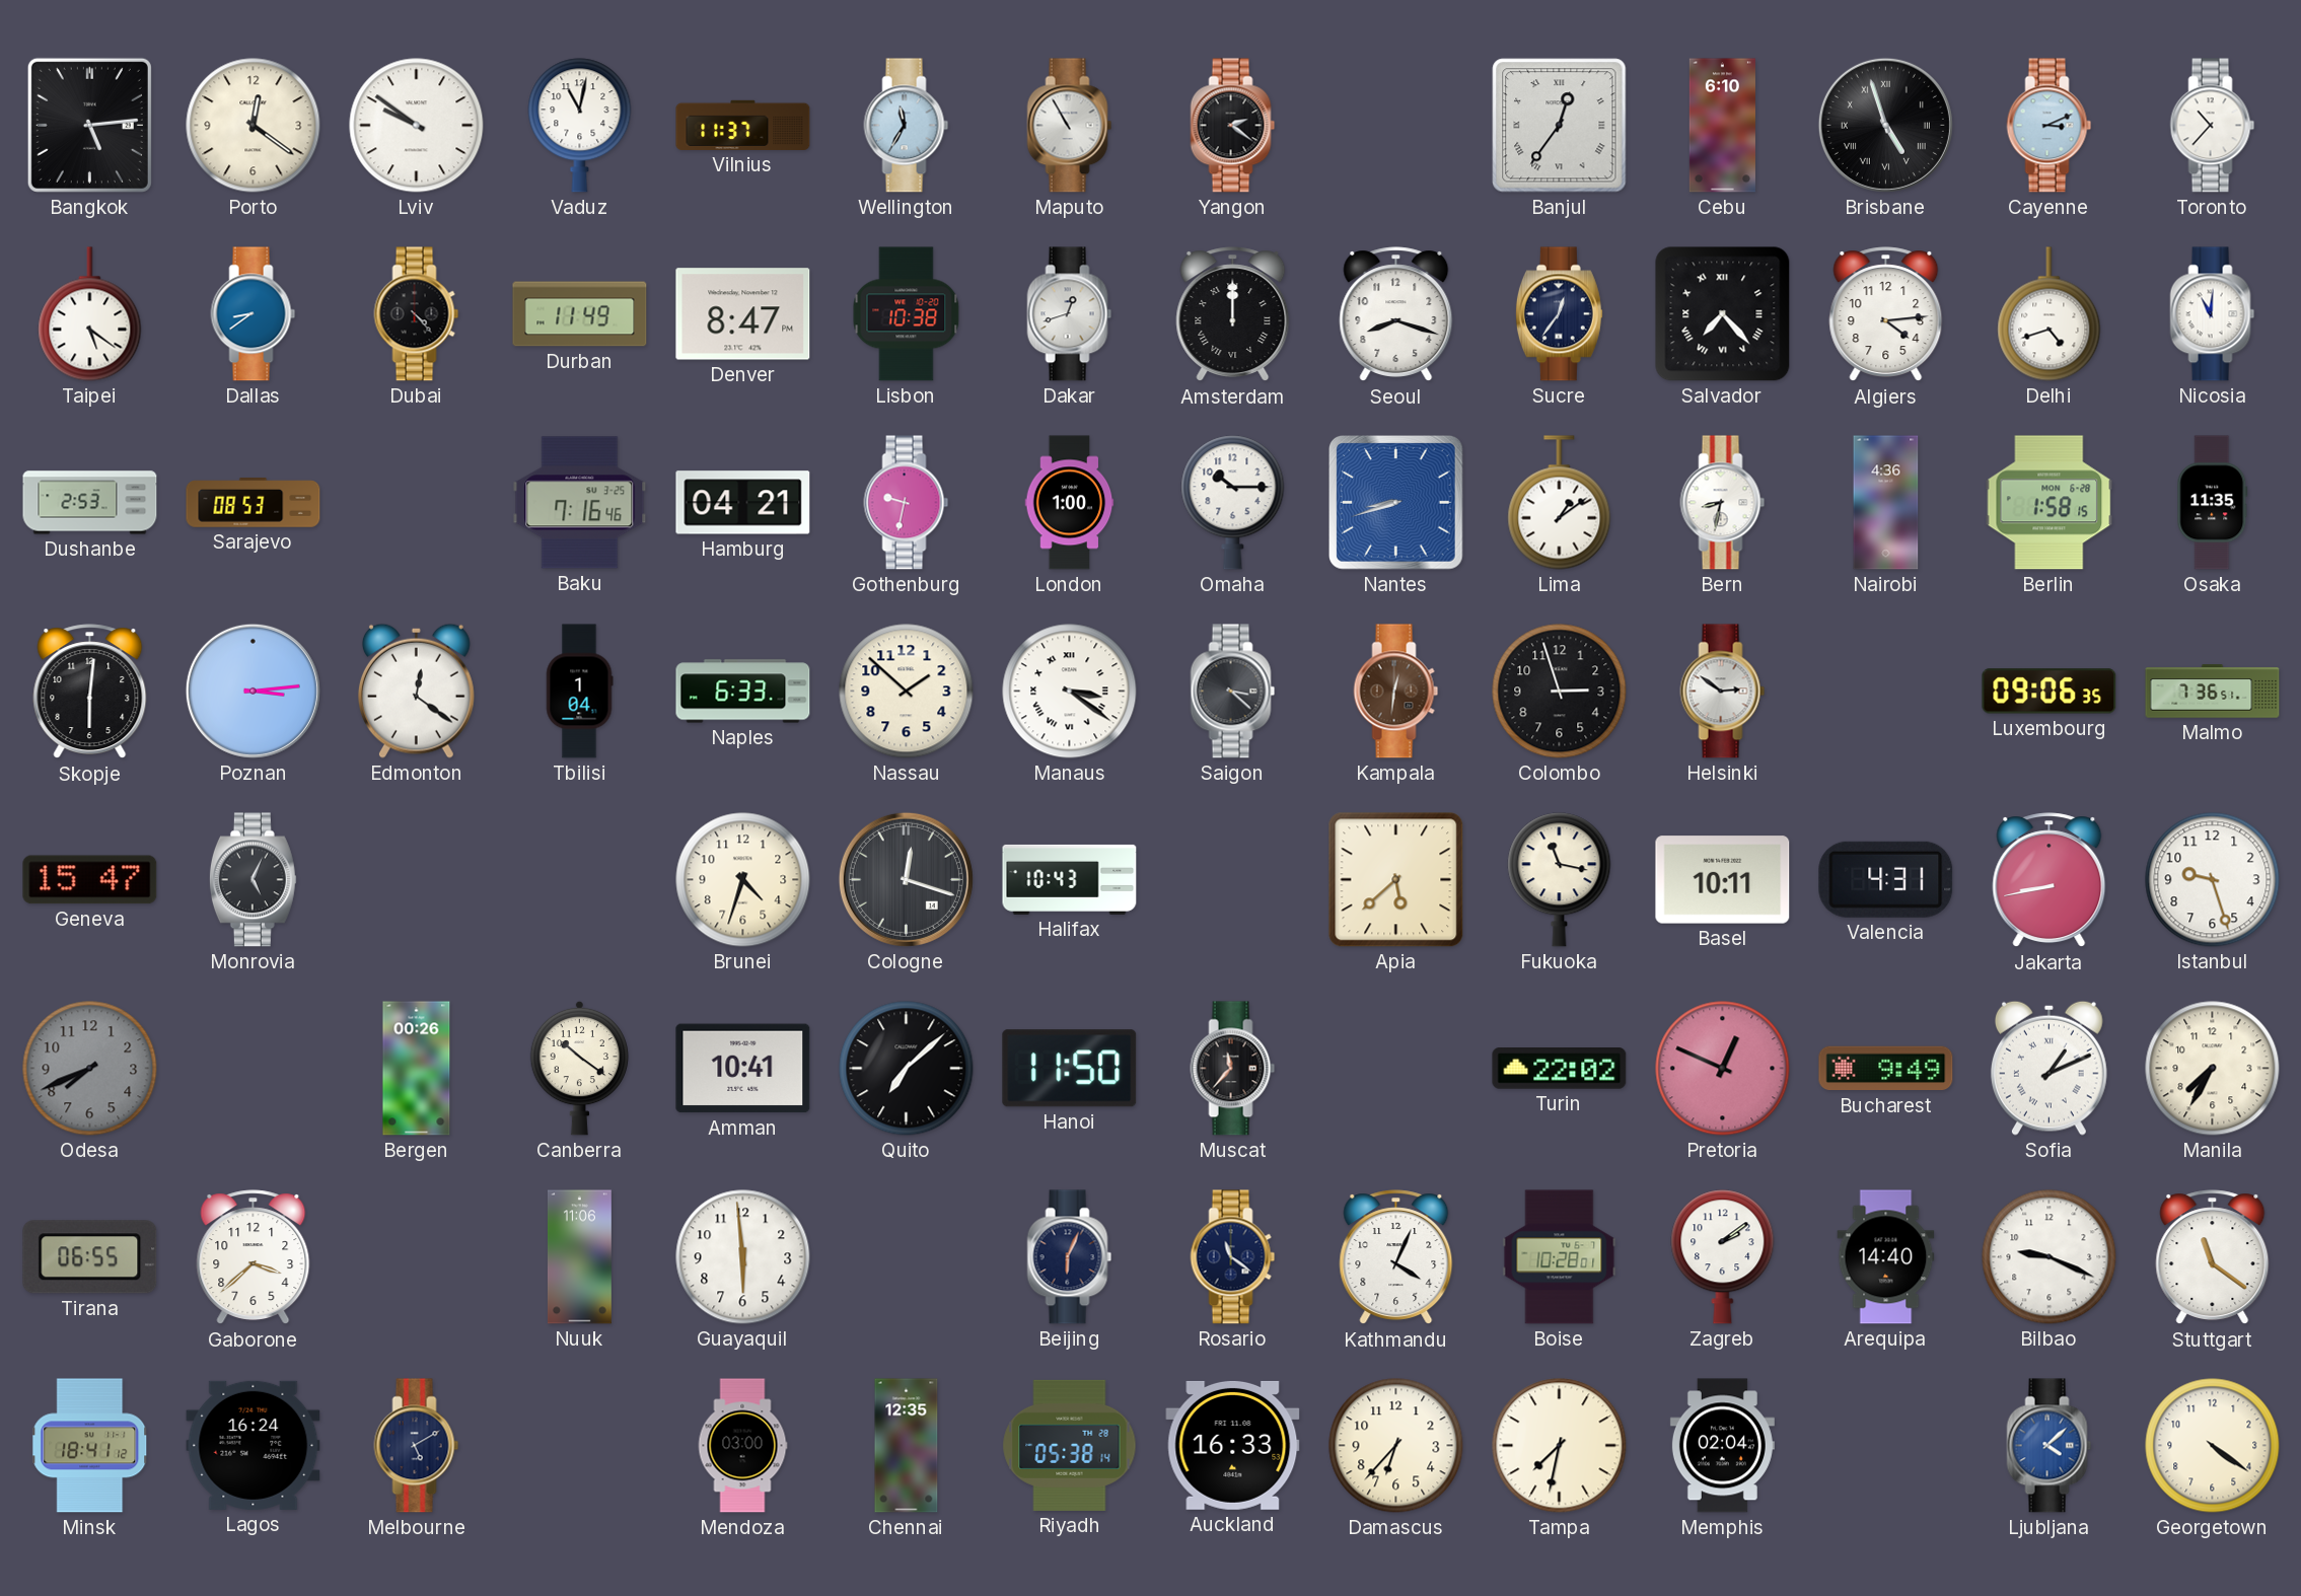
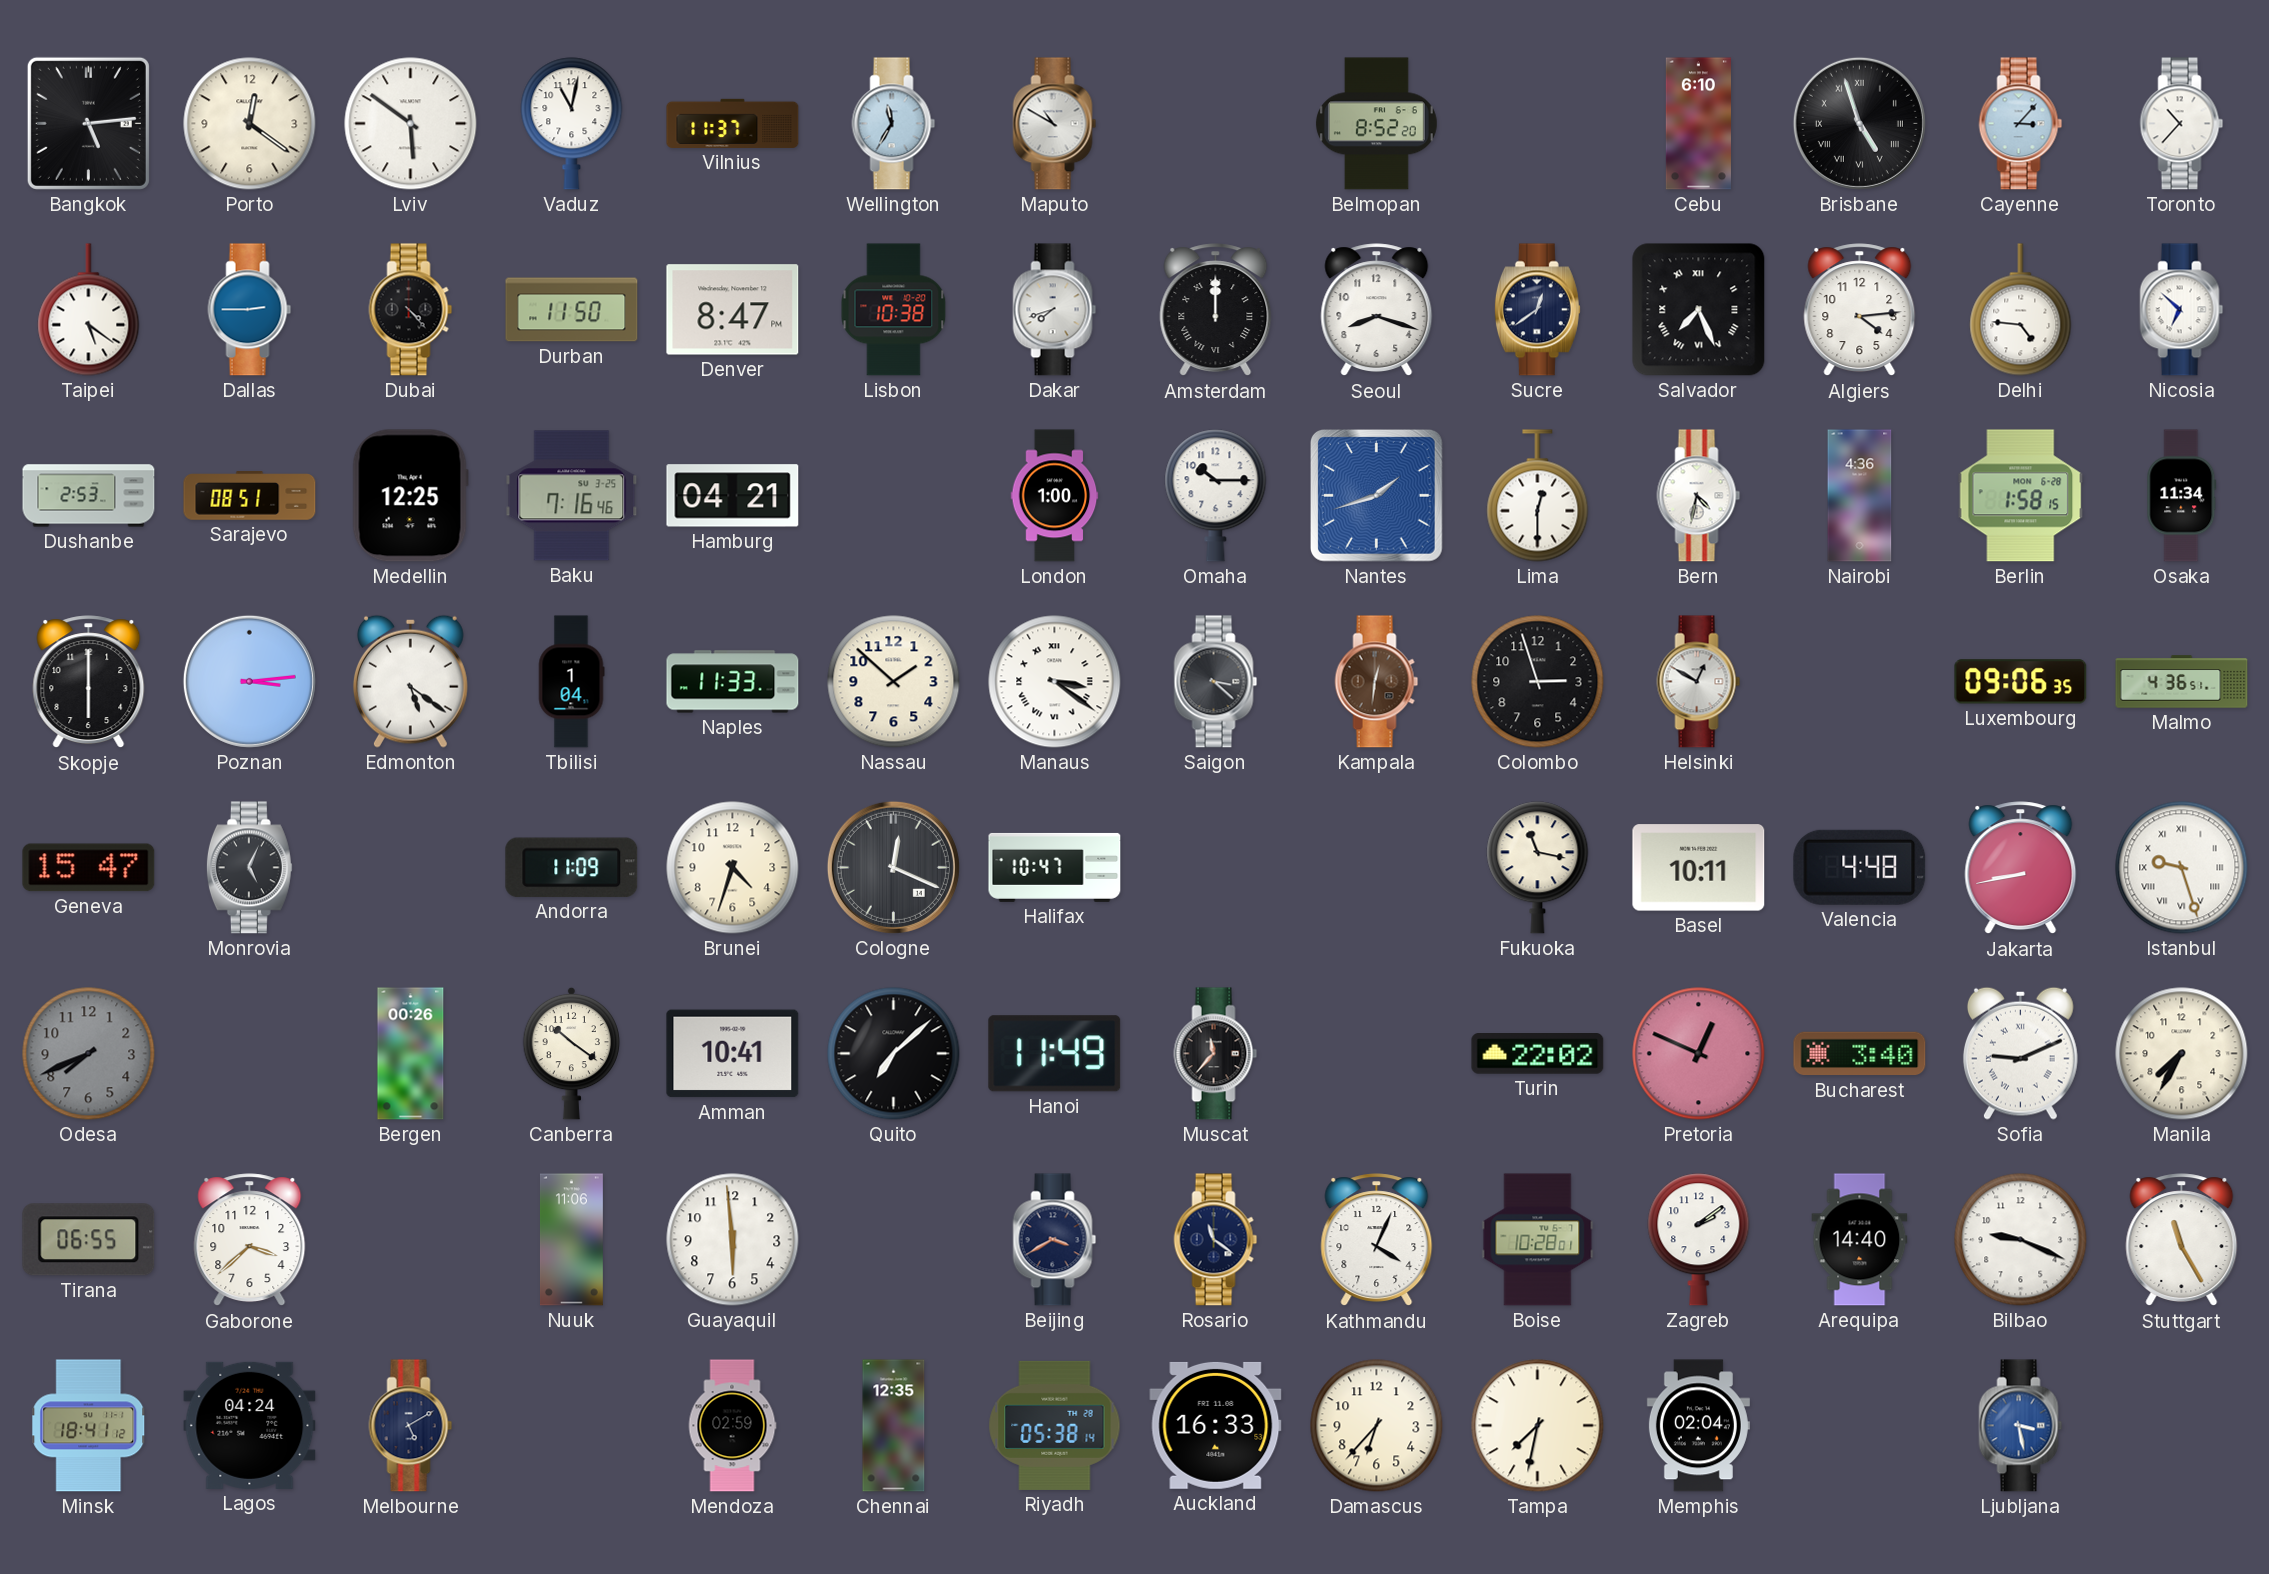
Lviv: 9:51 -> 5:51
Maputo: 10:55 -> 10:50
Yangon: 2:21 -> none
Belmopan: none -> 8:52
Banjul: 12:36 -> none
Cayenne: 3:11 -> 3:07
Dallas: 8:39 -> 2:45
Durban: 11:49 -> 11:50
Dakar: 12:42 -> 7:42
Sucre: 12:36 -> 12:39
Salvador: 7:23 -> 7:26
Delhi: 4:42 -> 4:46
Nicosia: 11:01 -> 6:52
Sarajevo: 08:53 -> 08:51
Medellin: none -> 12:25
Gothenburg: 9:32 -> none
Nantes: 8:42 -> 1:42
Lima: 1:09 -> 12:30
Bern: 8:32 -> 4:32
Osaka: 11:35 -> 11:34
Skopje: 6:01 -> 6:00
Edmonton: 12:21 -> 5:21
Naples: 6:33 -> 11:33
Helsinki: 2:51 -> 12:50
Malmo: 7:36 -> 4:36
Andorra: none -> 11:09
Cologne: 12:18 -> 12:19
Halifax: 10:43 -> 10:47
Apia: 5:38 -> none
Valencia: 4:31 -> 4:48
Istanbul numerals: Arabic -> Roman
Hanoi: 11:50 -> 11:49
Bucharest: 9:49 -> 3:40
Sofia: 1:11 -> 9:11
Beijing: 6:04 -> 3:40
Stuttgart: 11:21 -> 11:25
Lagos: 16:24 -> 04:24
Mendoza: 03:00 -> 02:59
Ljubljana: 4:08 -> 3:28
Georgetown: 4:21 -> none
